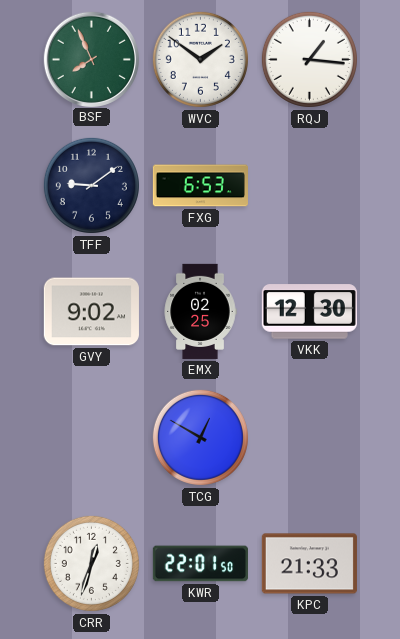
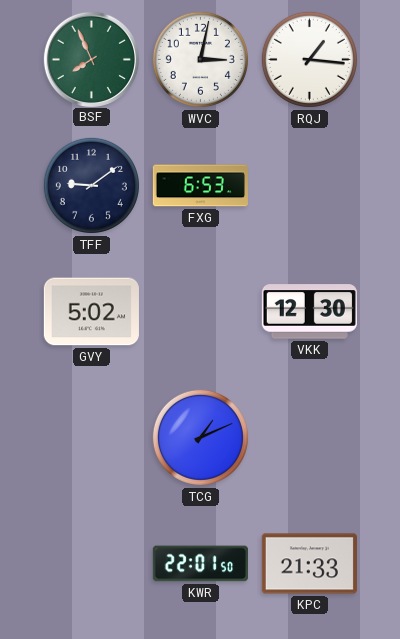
WVC: 1:51 -> 3:02
GVY: 9:02 -> 5:02
EMX: 02:25 -> none
TCG: 12:50 -> 1:11
CRR: 12:33 -> none
